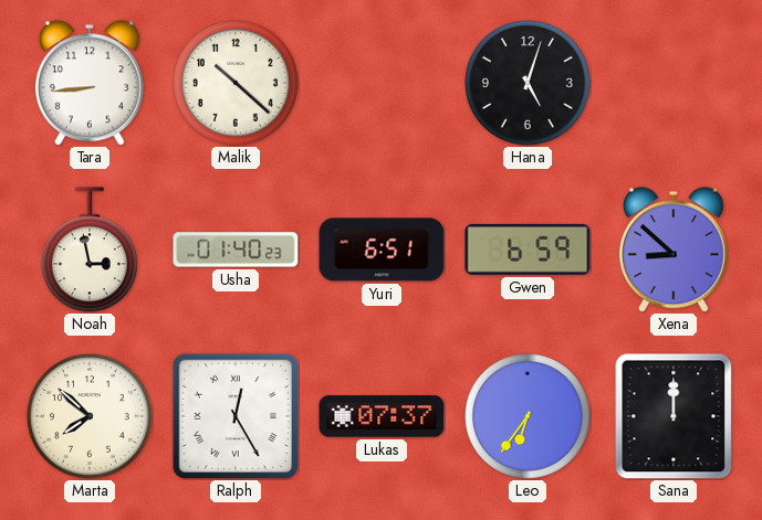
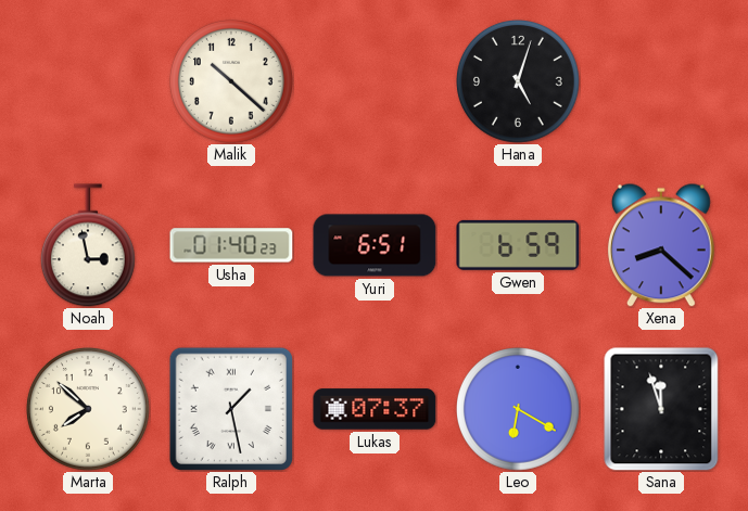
Tara: 8:44 -> none
Xena: 8:52 -> 8:22
Ralph: 12:25 -> 1:28
Leo: 6:36 -> 6:20
Sana: 12:00 -> 11:57
